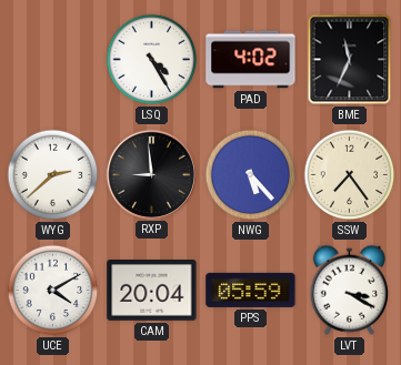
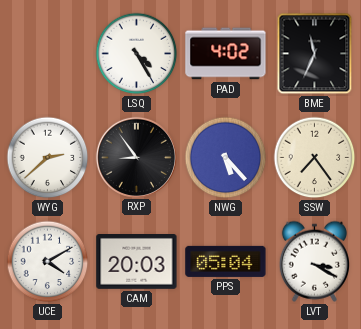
RXP: 8:59 -> 8:54
CAM: 20:04 -> 20:03
PPS: 05:59 -> 05:04
